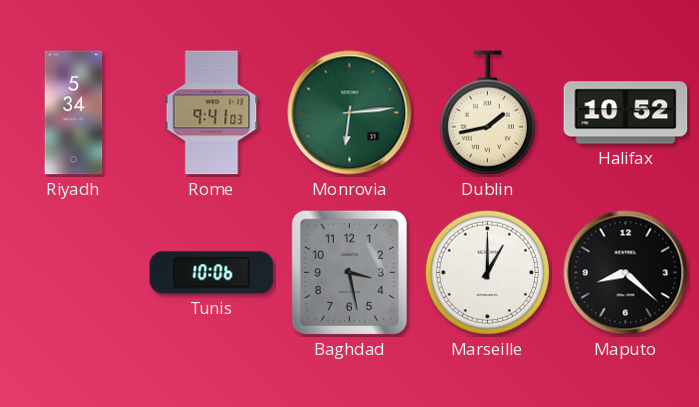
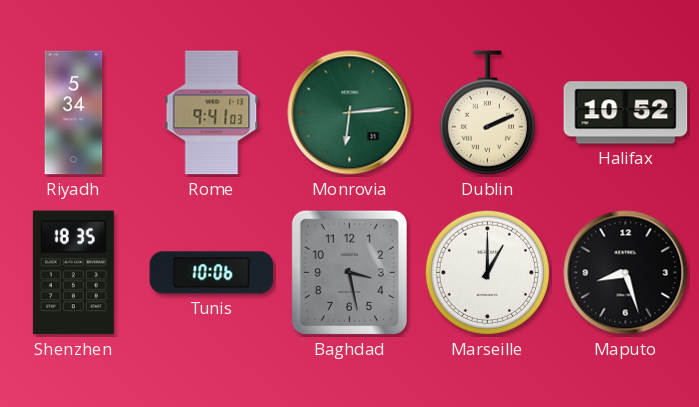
Dublin: 1:43 -> 2:11
Shenzhen: none -> 18:35
Maputo: 8:22 -> 8:27
